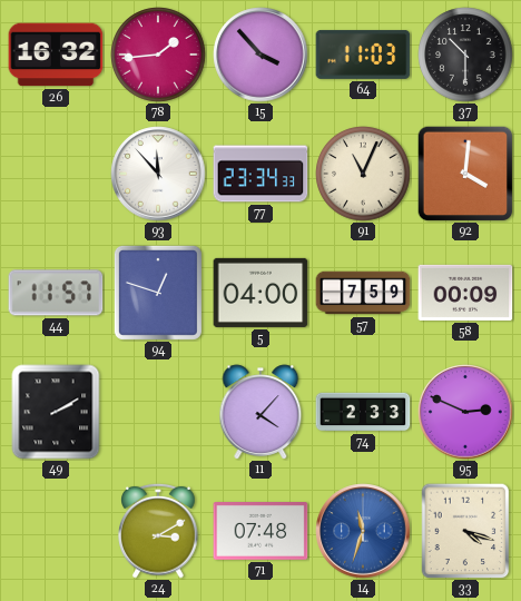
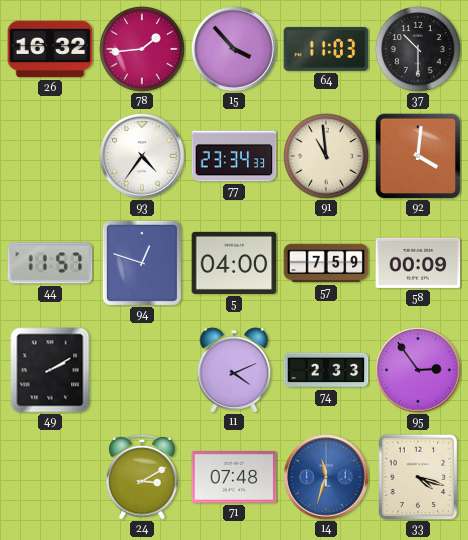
93: 11:53 -> 4:36
91: 11:04 -> 10:59
11: 4:07 -> 4:11
95: 2:49 -> 2:54
